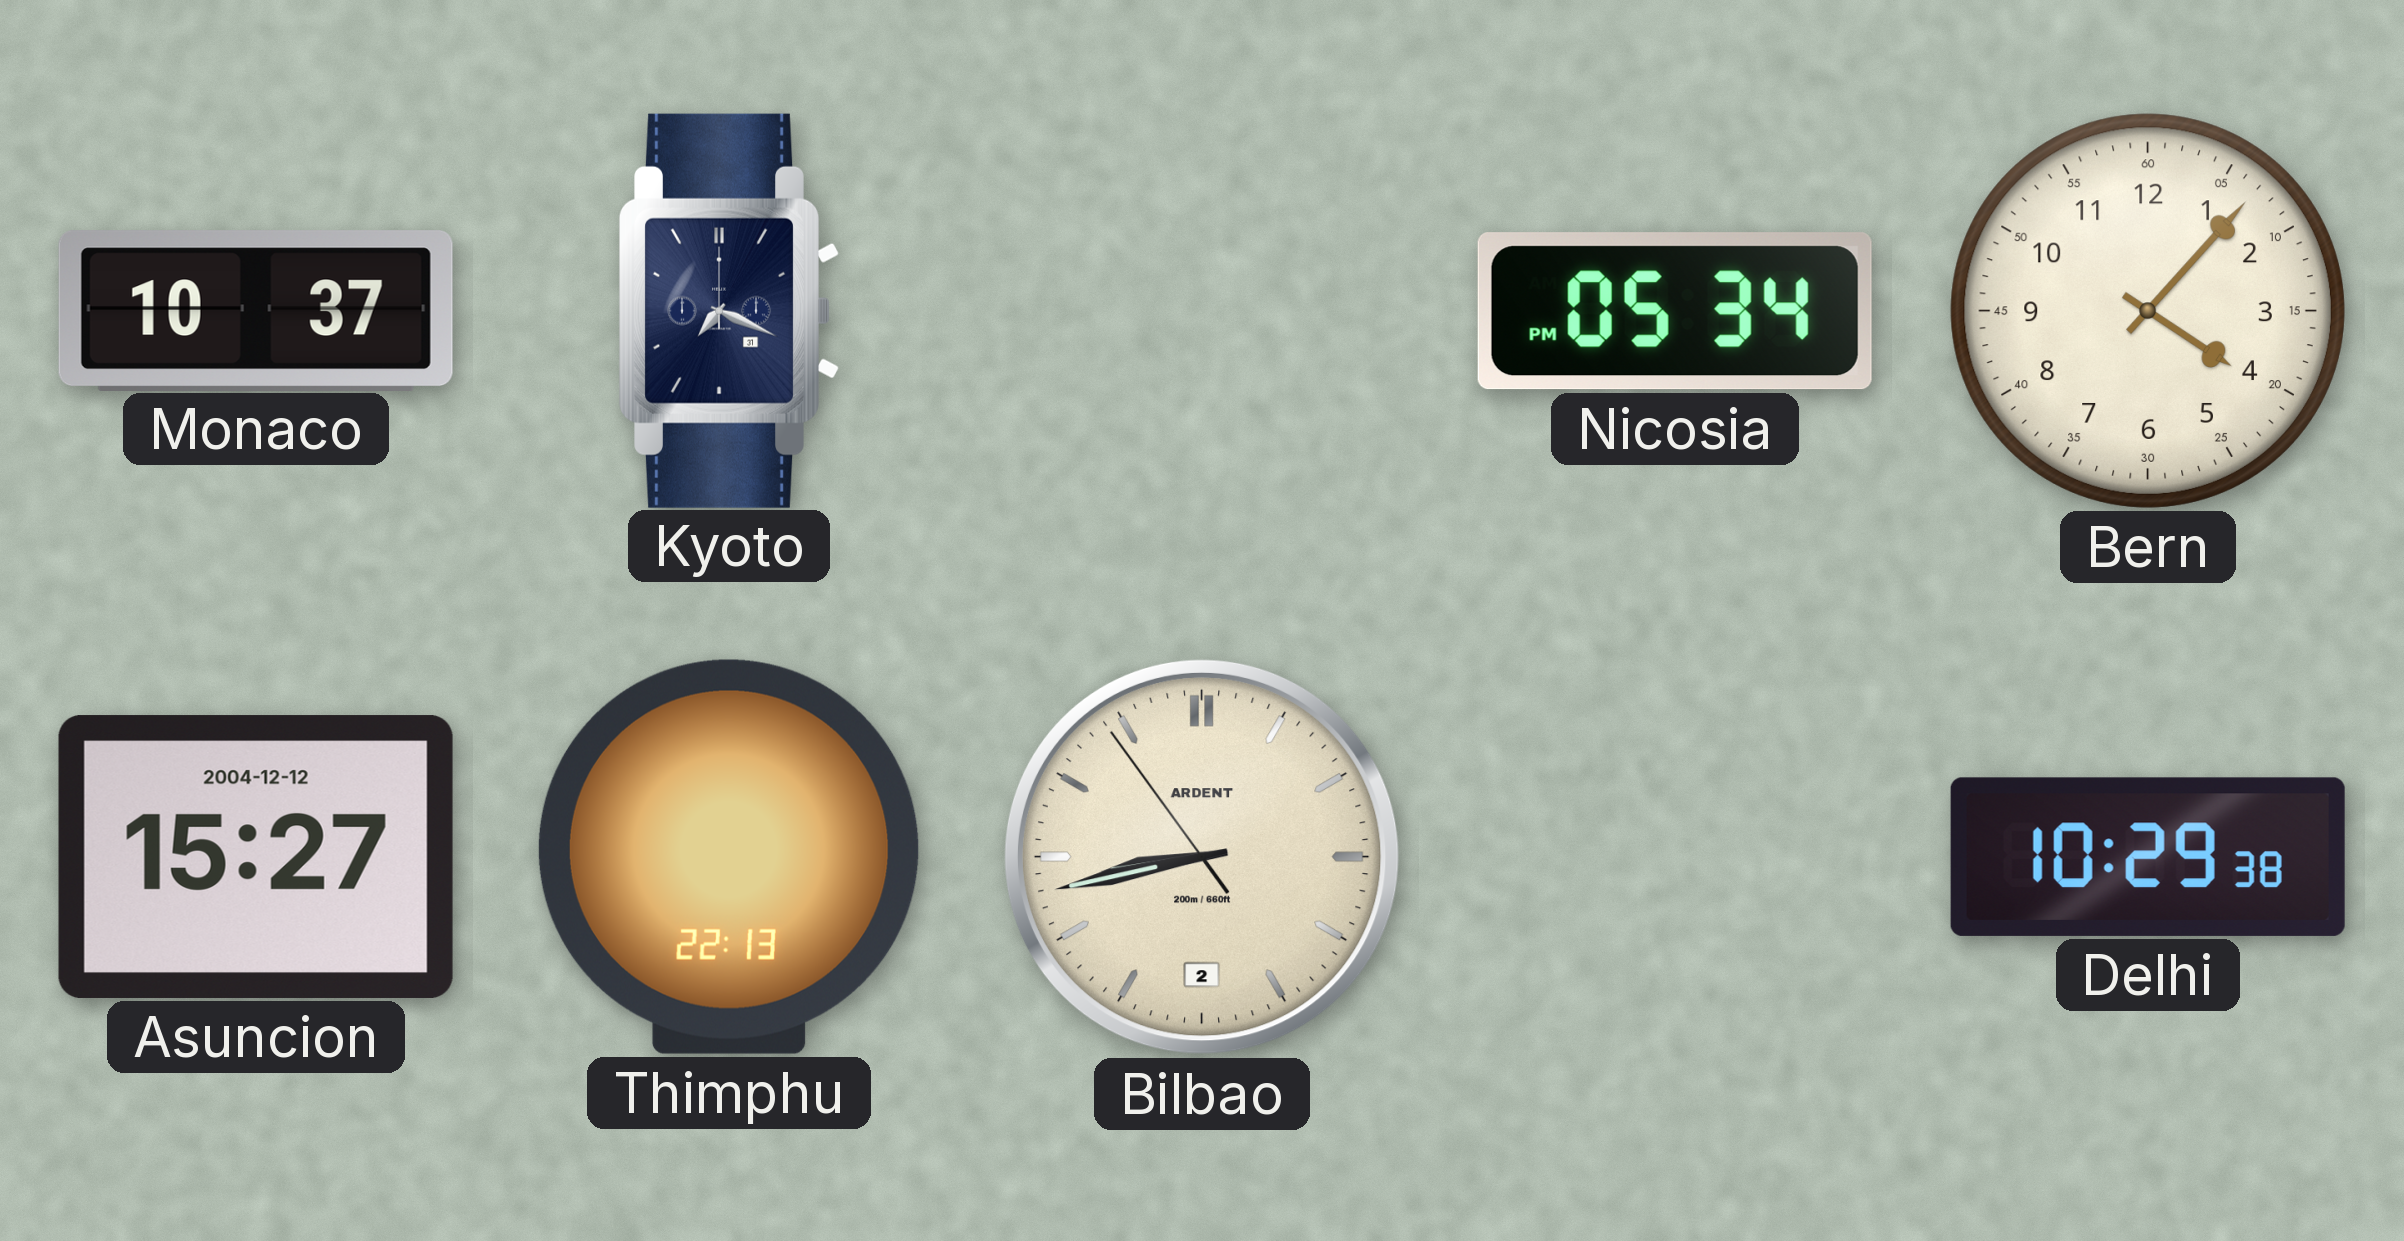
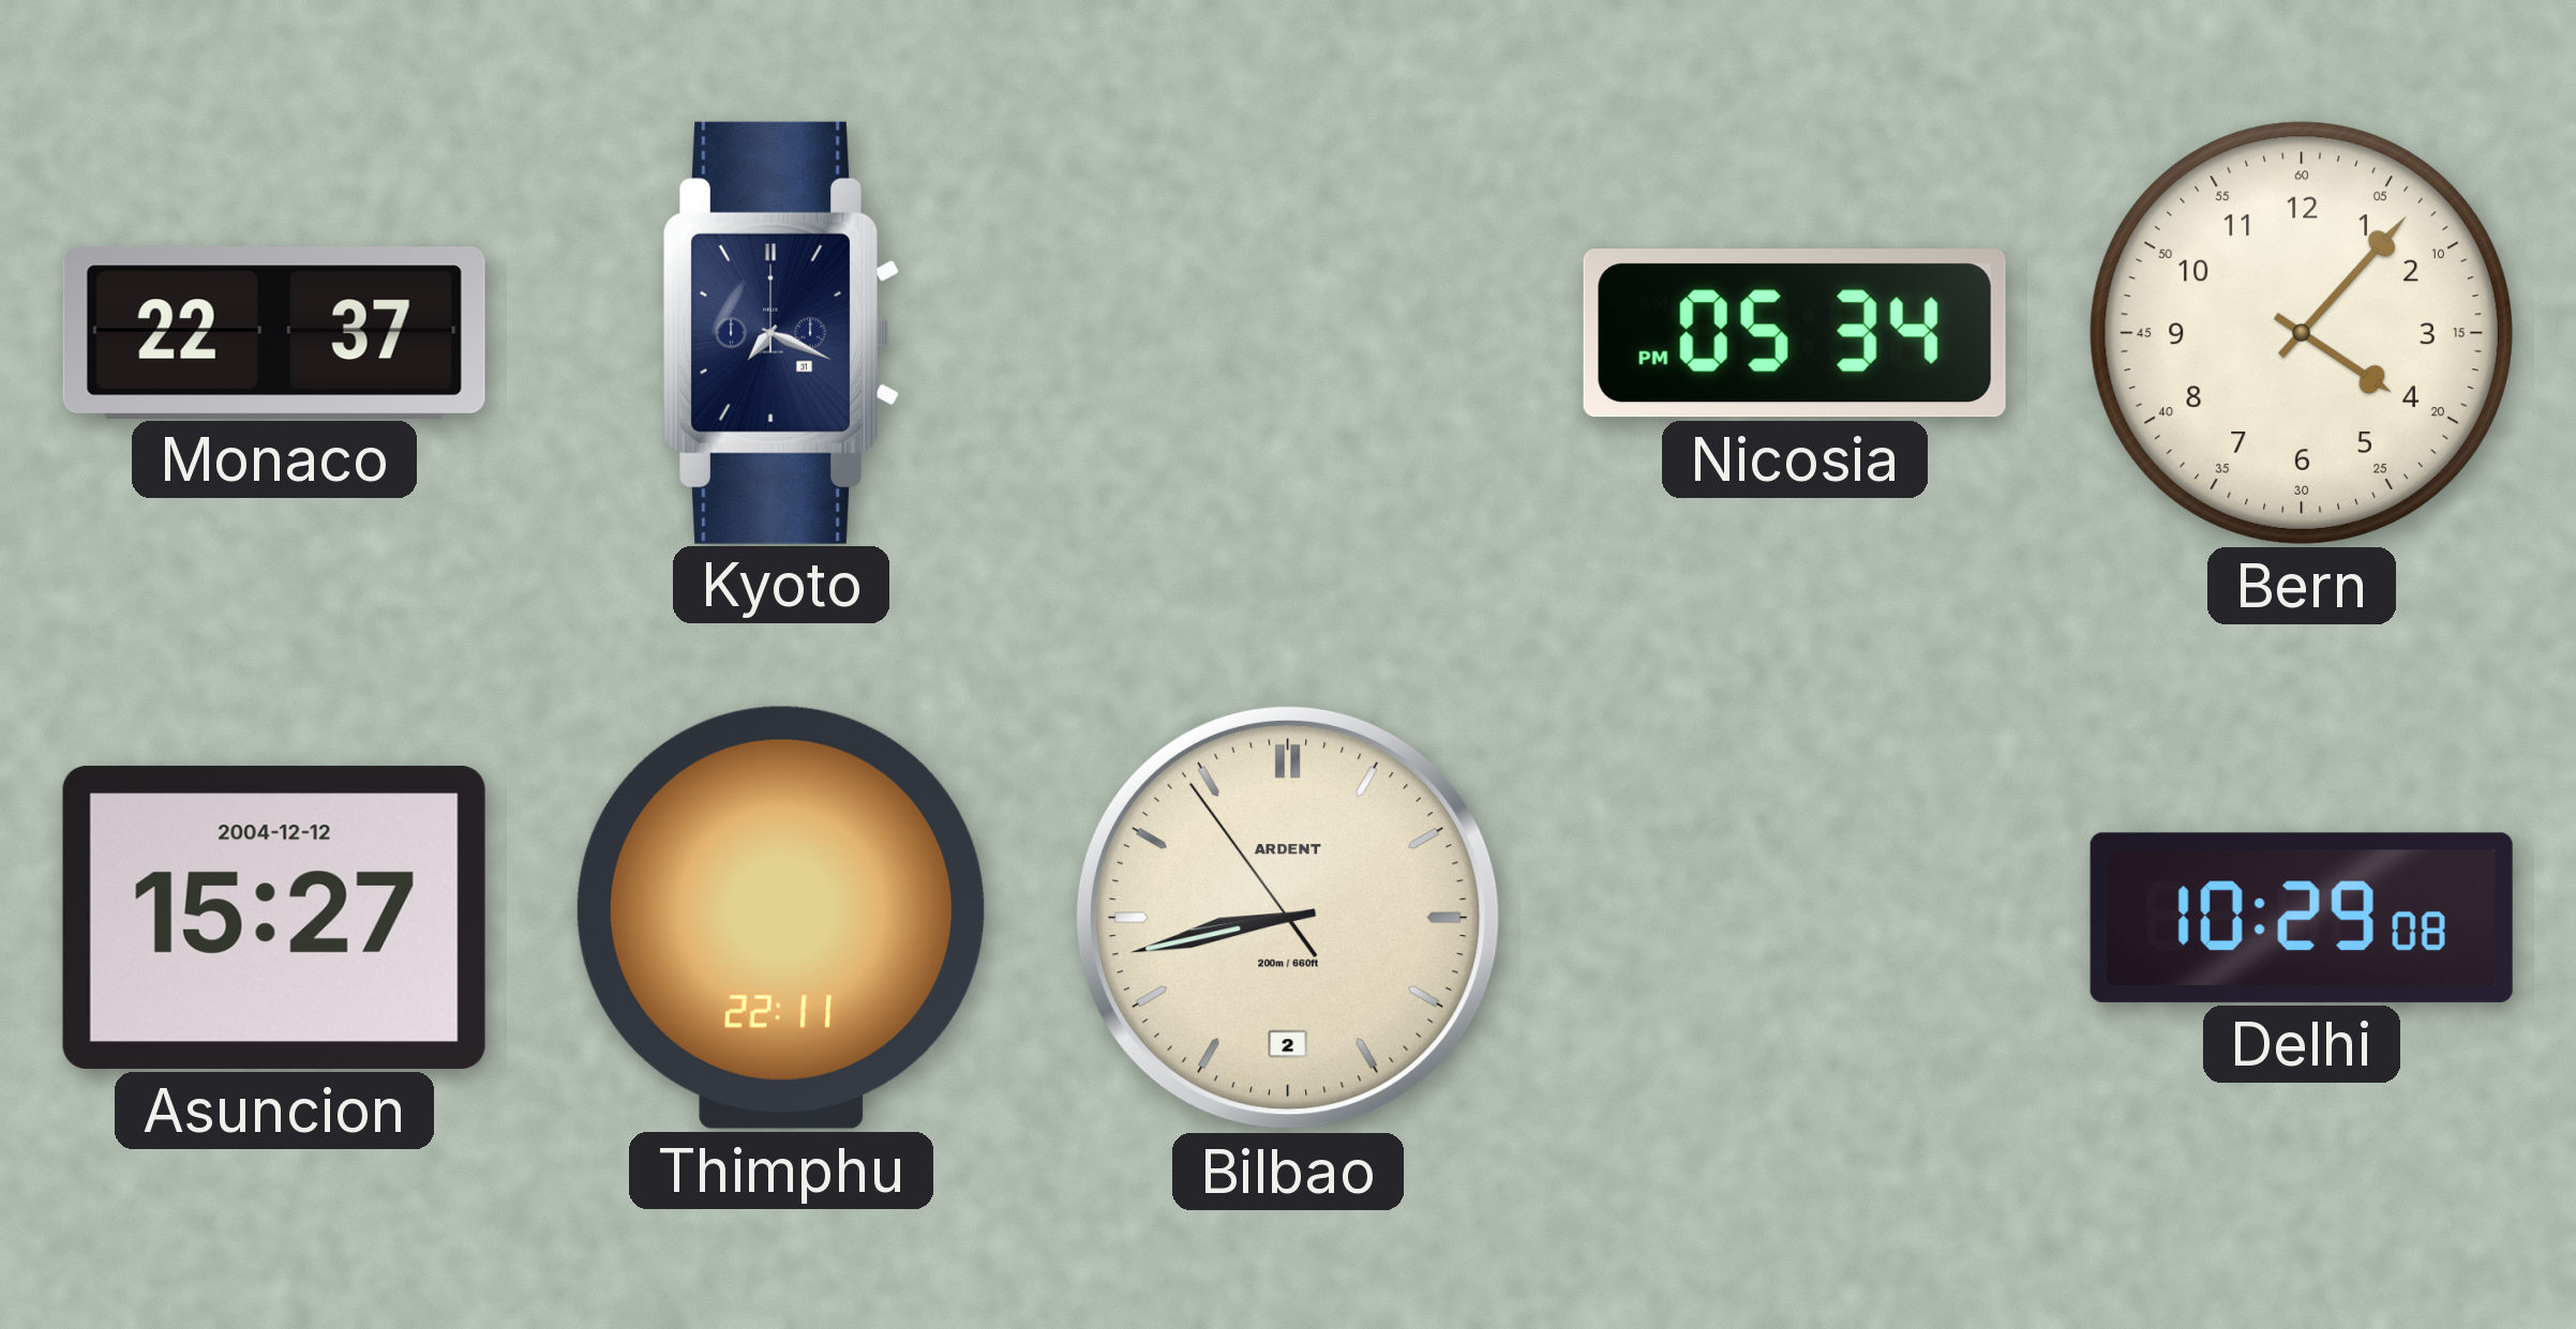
Monaco: 10:37 -> 22:37
Thimphu: 22:13 -> 22:11
Delhi: 10:29:38 -> 10:29:08
